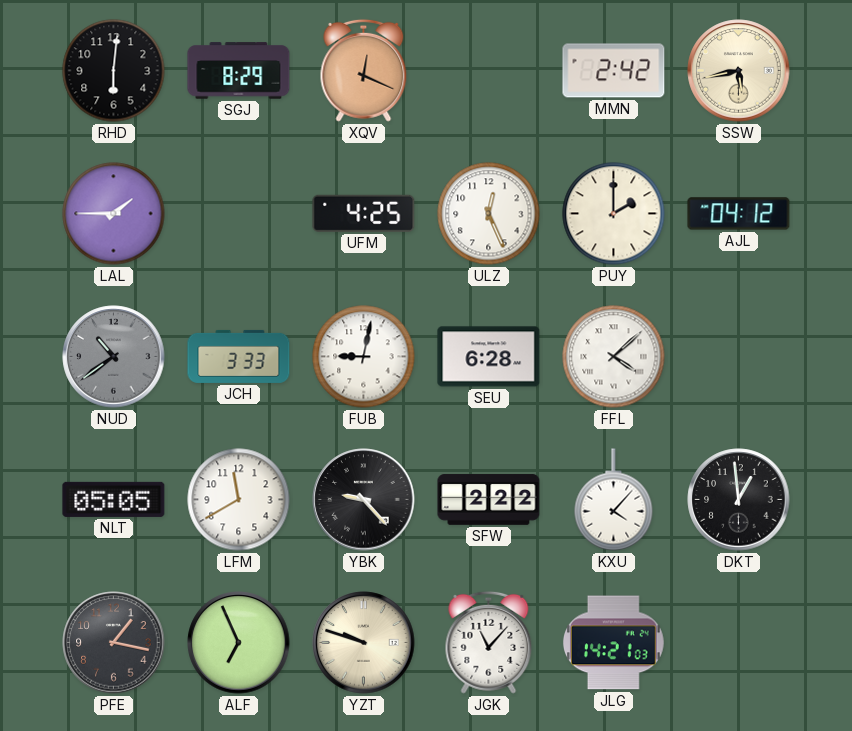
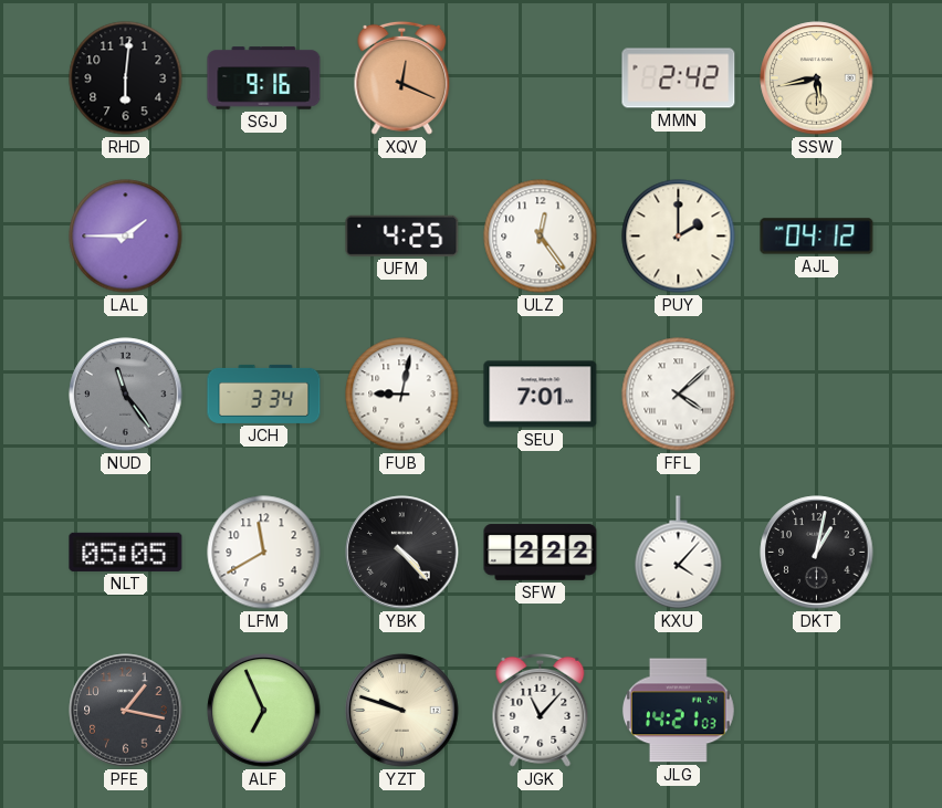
SGJ: 8:29 -> 9:16
ULZ: 12:26 -> 12:24
NUD: 10:39 -> 11:24
JCH: 3:33 -> 3:34
SEU: 6:28 -> 7:01
YBK: 9:23 -> 4:23
DKT: 12:59 -> 1:02
